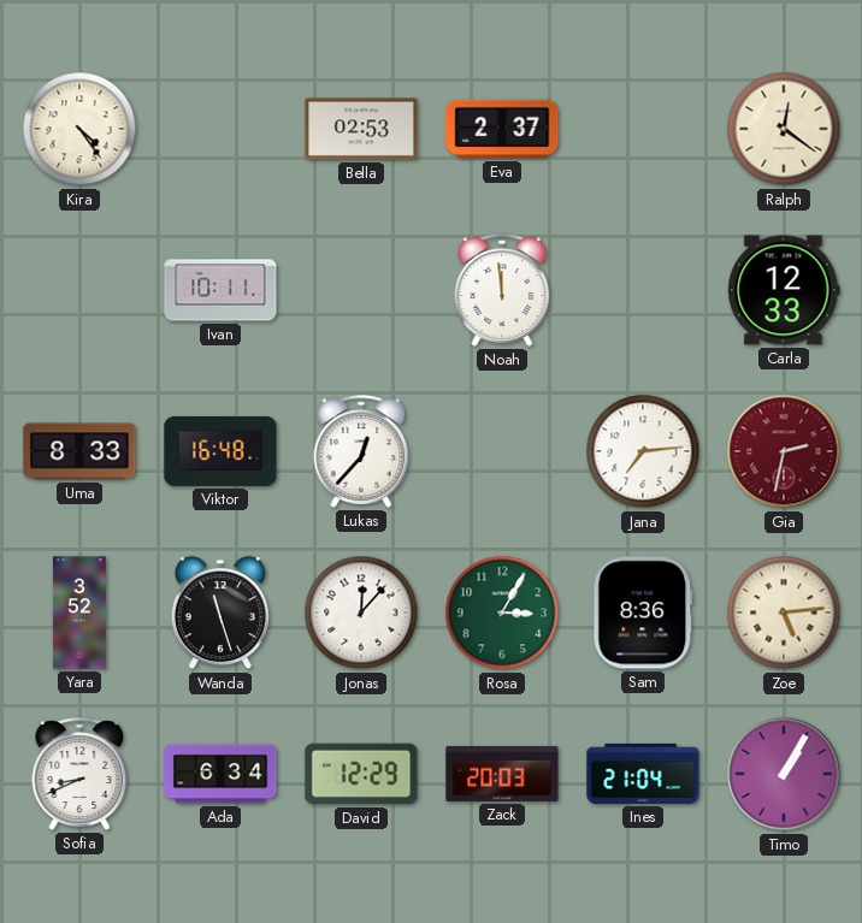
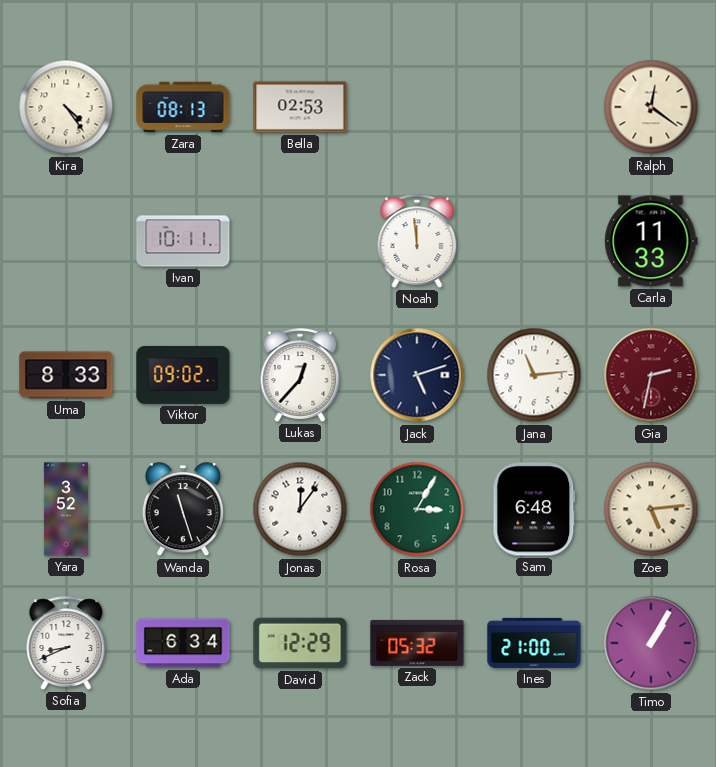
Zara: none -> 08:13
Eva: 2:37 -> none
Carla: 12:33 -> 11:33
Viktor: 16:48 -> 09:02
Jack: none -> 5:12
Jana: 7:14 -> 11:14
Jonas: 12:07 -> 12:06
Sam: 8:36 -> 6:48
Zack: 20:03 -> 05:32
Ines: 21:04 -> 21:00
